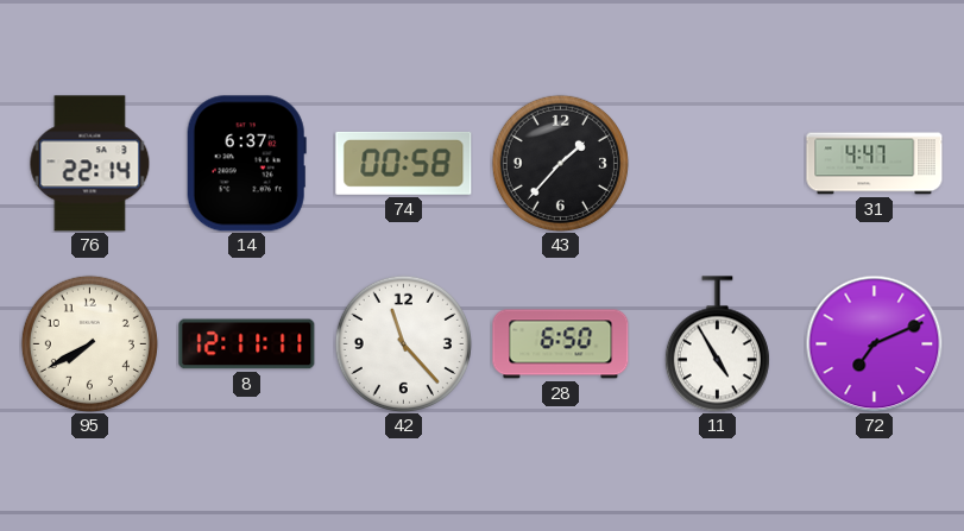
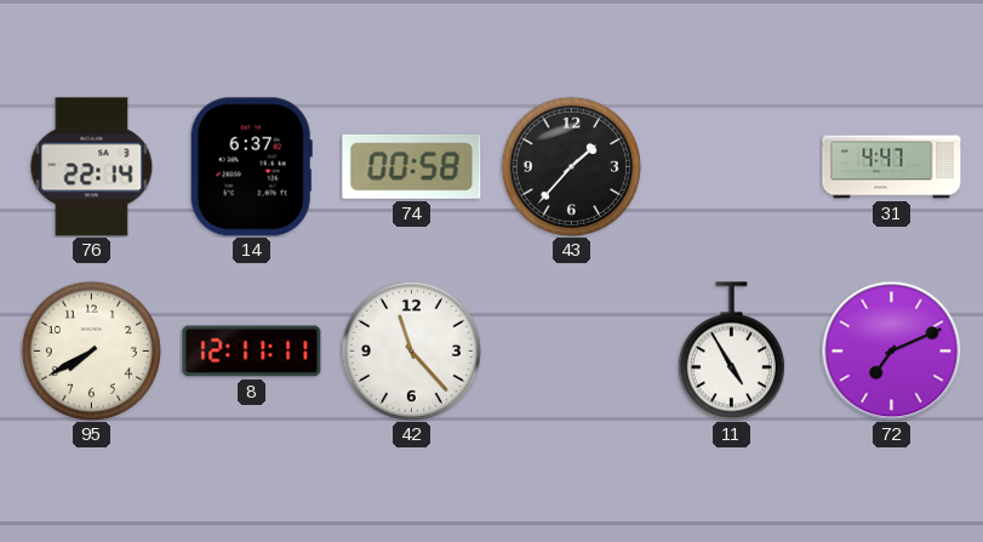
28: 6:50 -> none
